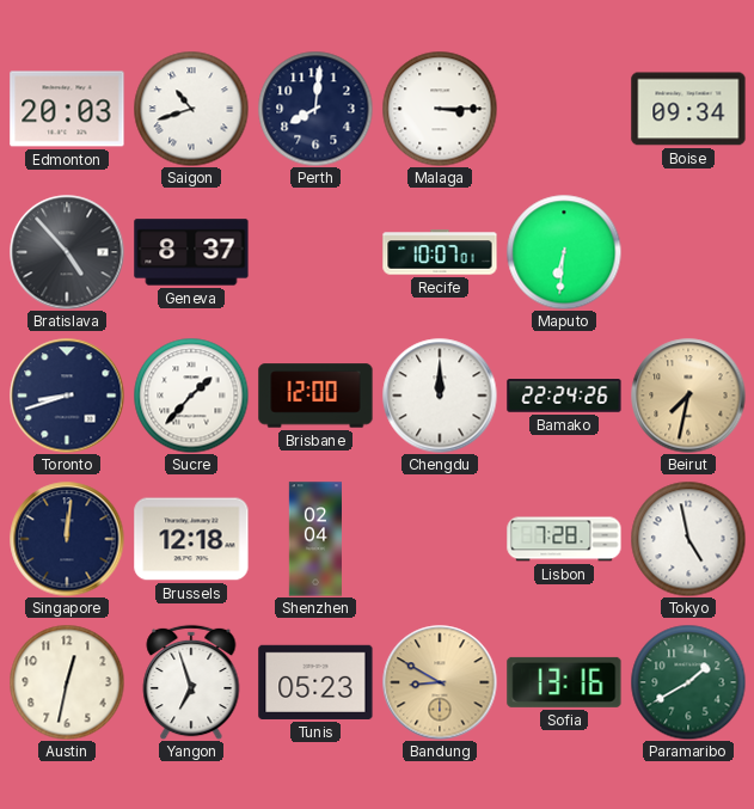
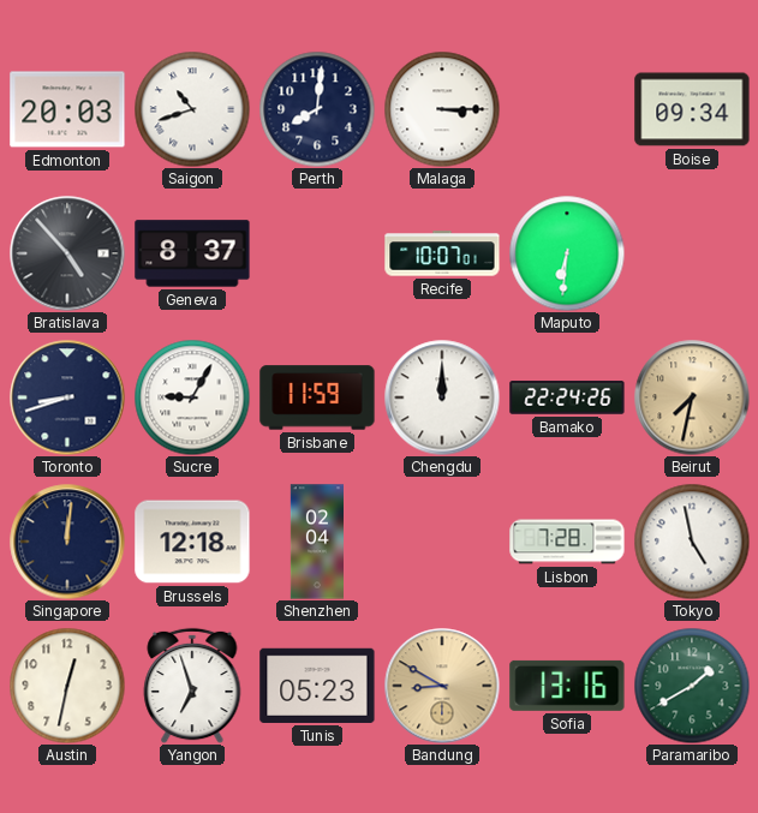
Sucre: 1:37 -> 9:05
Brisbane: 12:00 -> 11:59
